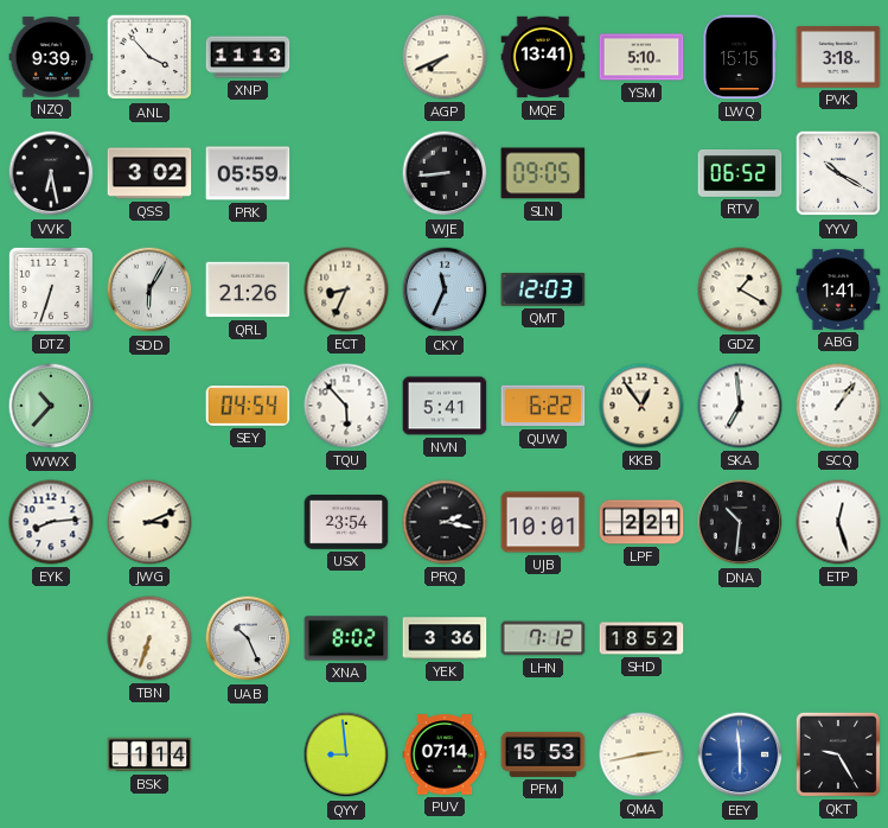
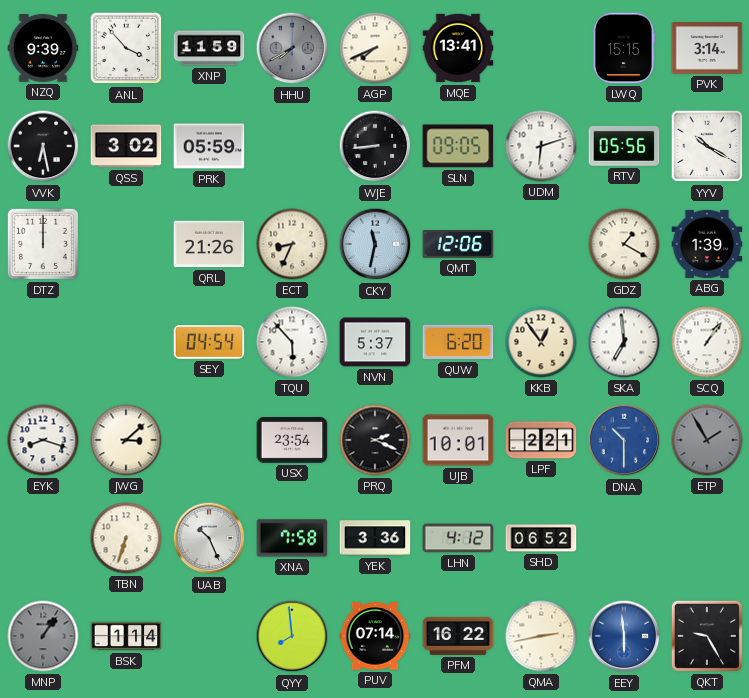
XNP: 11:13 -> 11:59
HHU: none -> 7:40
YSM: 5:10 -> none
PVK: 3:18 -> 3:14
UDM: none -> 6:12
RTV: 06:52 -> 05:56
DTZ: 6:33 -> 12:00
SDD: 6:05 -> none
CKY: 11:34 -> 11:32
QMT: 12:03 -> 12:06
ABG: 1:41 -> 1:39
WWX: 10:37 -> none
NVN: 5:41 -> 5:37
QUW: 6:22 -> 6:20
EYK: 8:14 -> 8:18
JWG: 3:11 -> 3:08
PRQ: 2:17 -> 2:19
DNA: 10:31 -> 10:30
DNA dial: black -> blue
ETP: 12:27 -> 1:55
ETP dial: white -> grey
XNA: 8:02 -> 7:58
LHN: 7:12 -> 4:12
SHD: 18:52 -> 06:52
MNP: none -> 1:06
QYY: 8:59 -> 7:59
PFM: 15:53 -> 16:22
